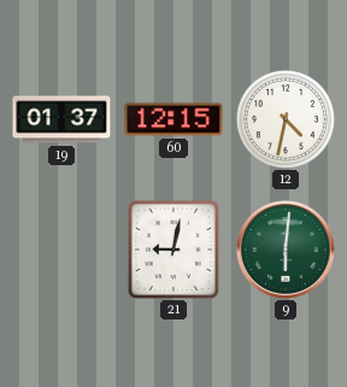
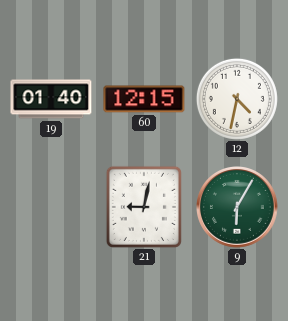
19: 01:37 -> 01:40
9: 6:01 -> 6:05
